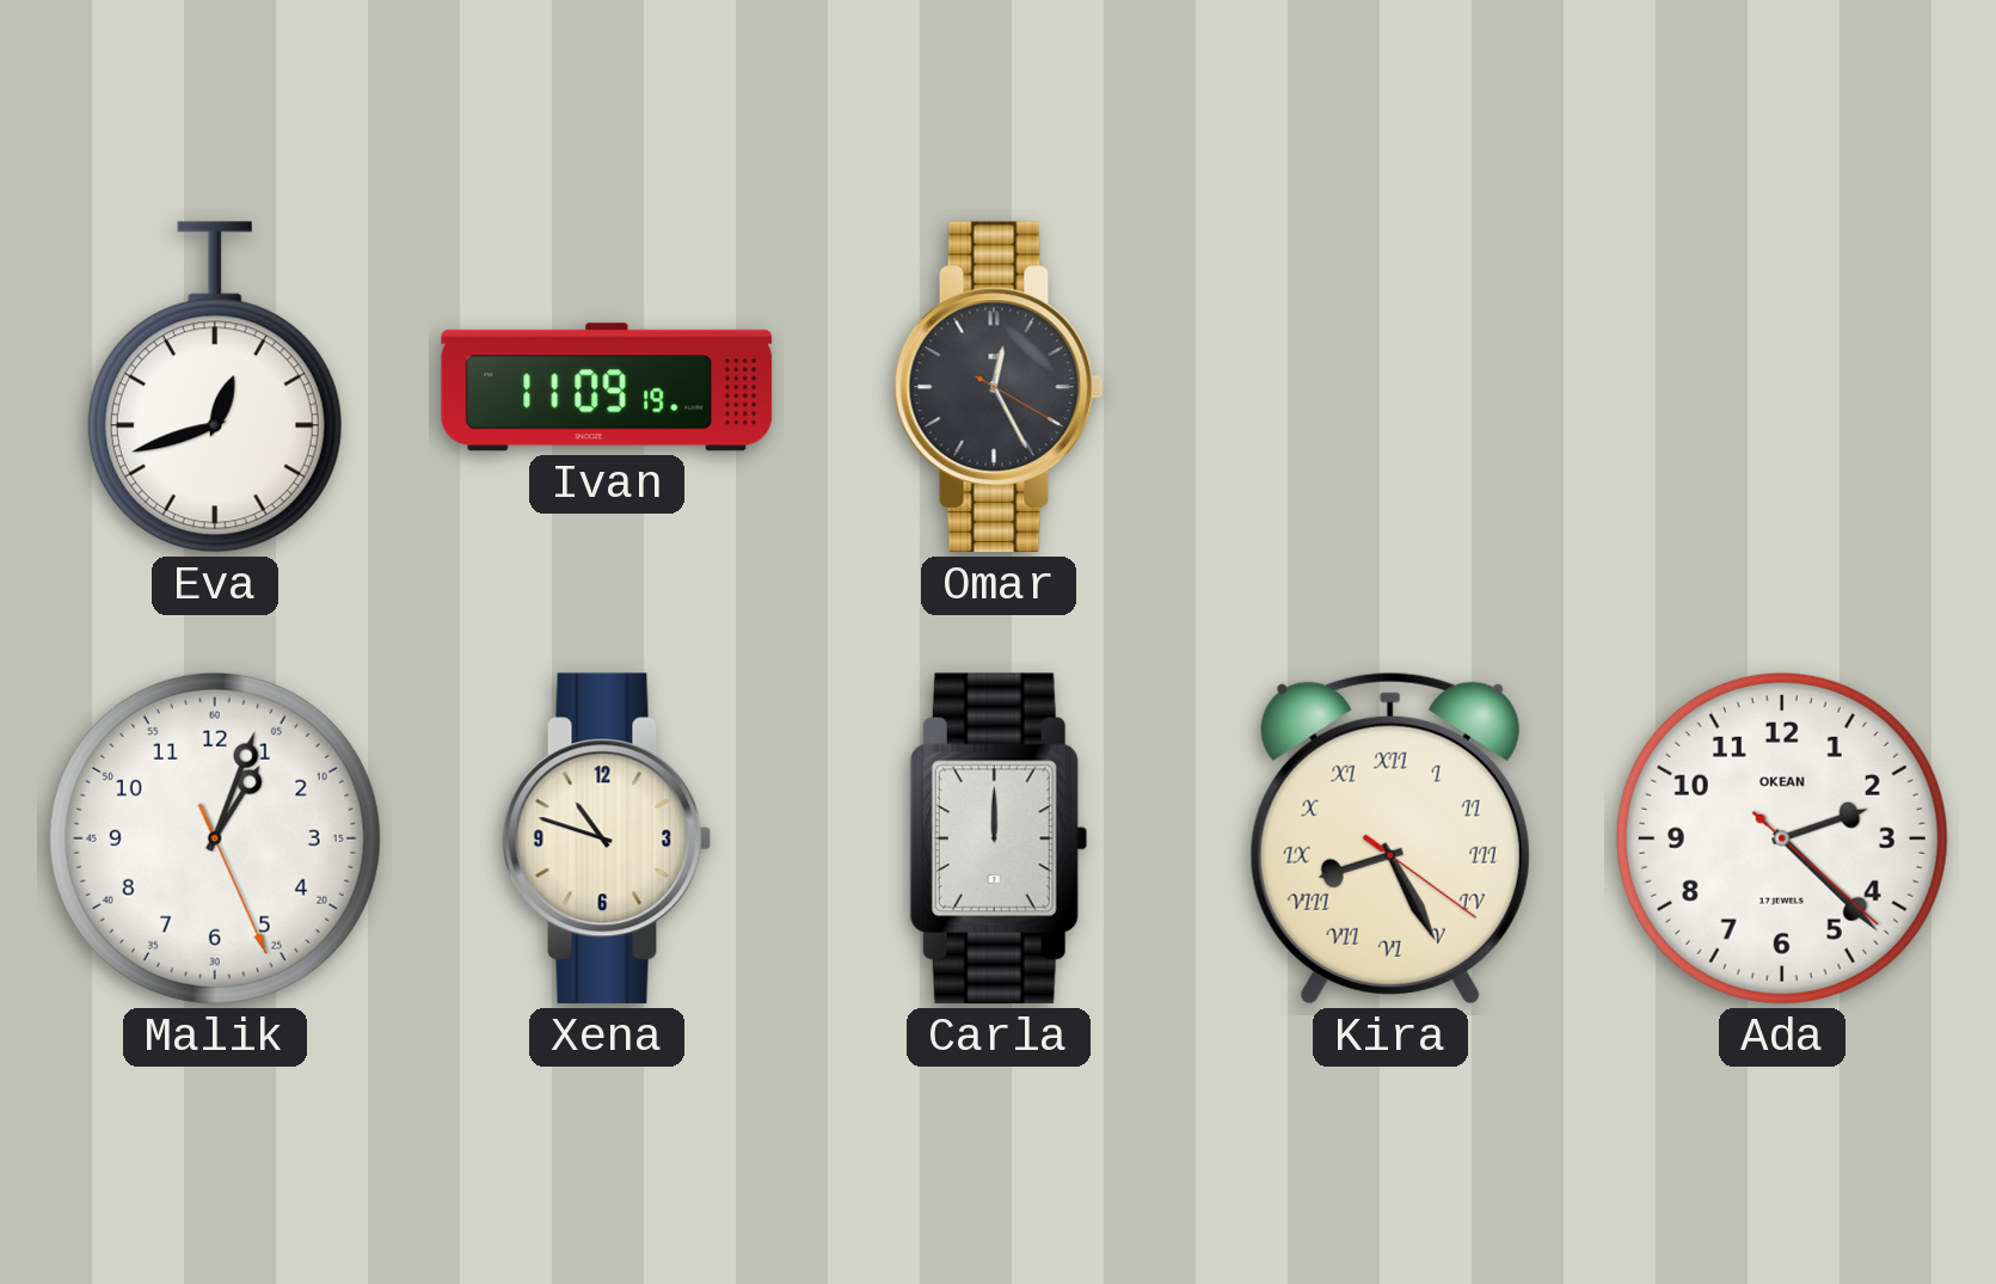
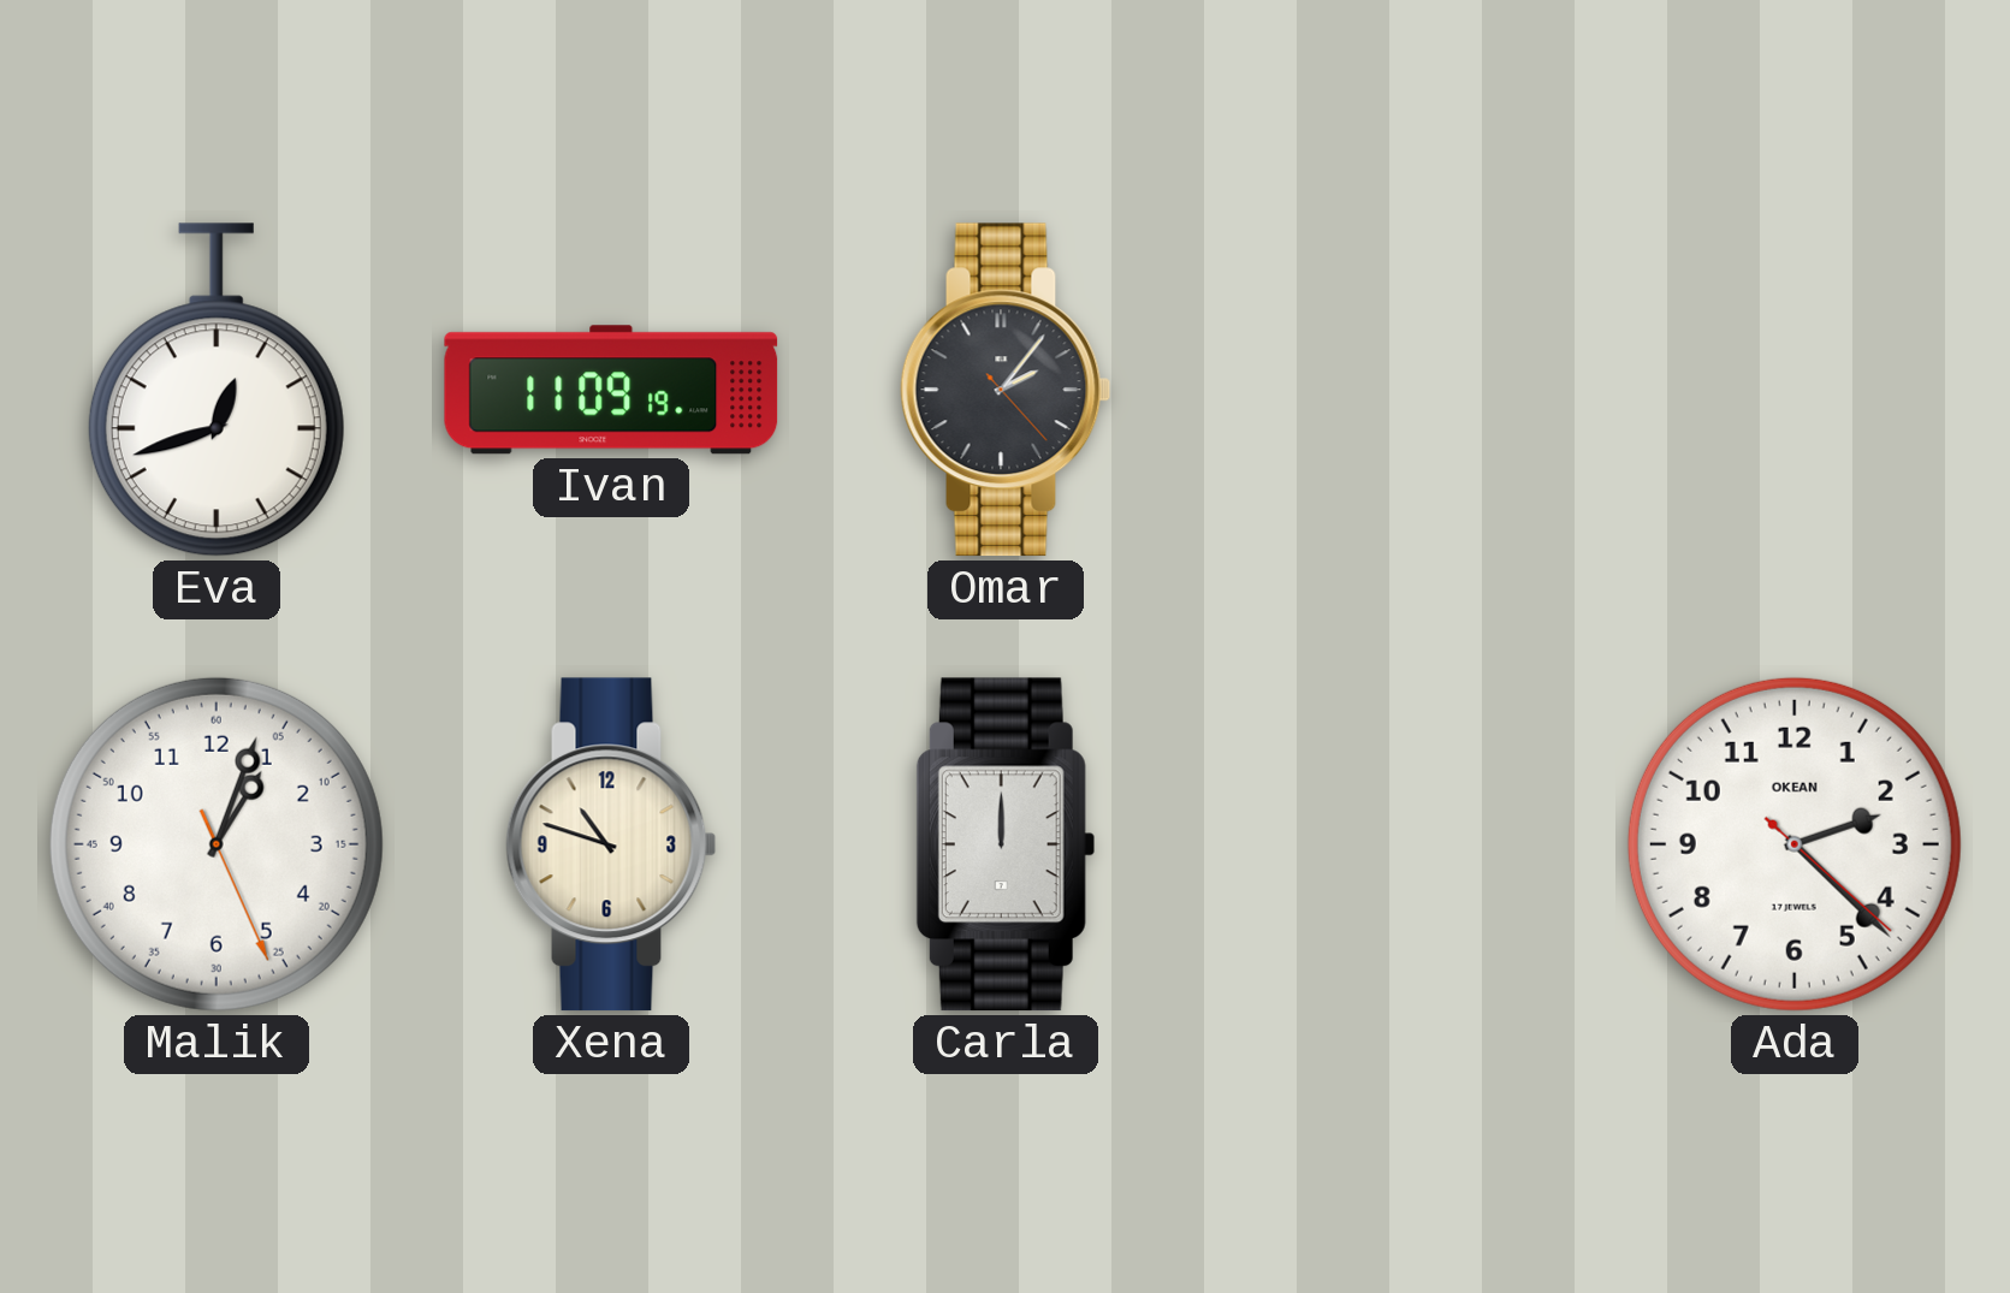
Omar: 12:25 -> 2:06
Kira: 8:25 -> none
